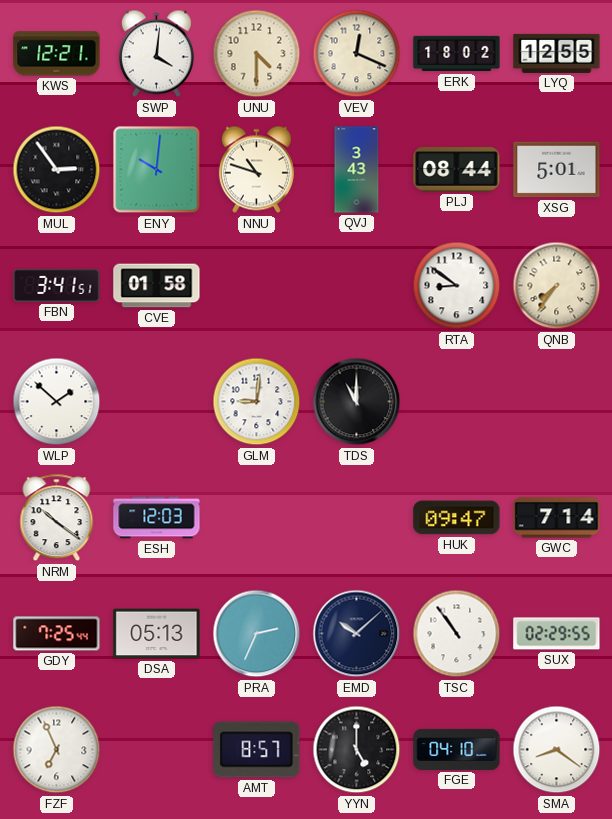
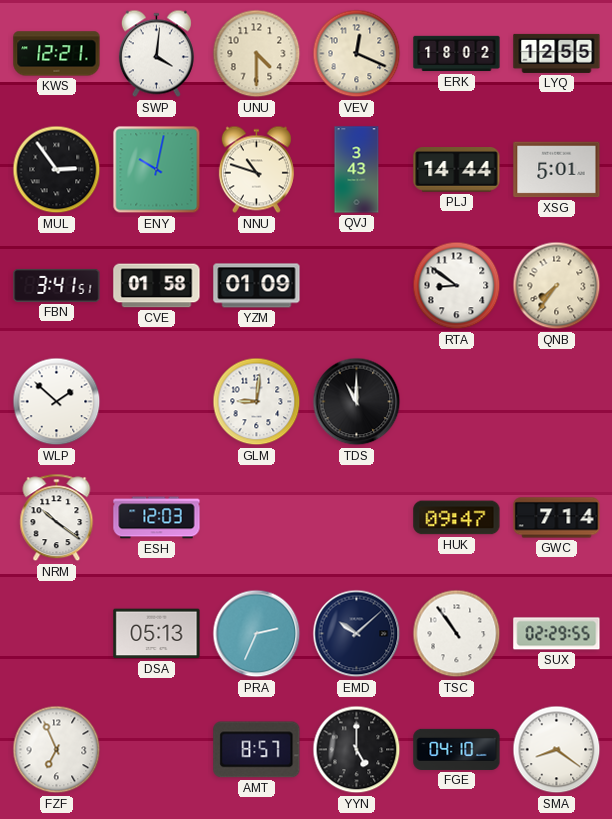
ENY: 10:01 -> 10:02
PLJ: 08:44 -> 14:44
YZM: none -> 01:09
GDY: 7:25 -> none
